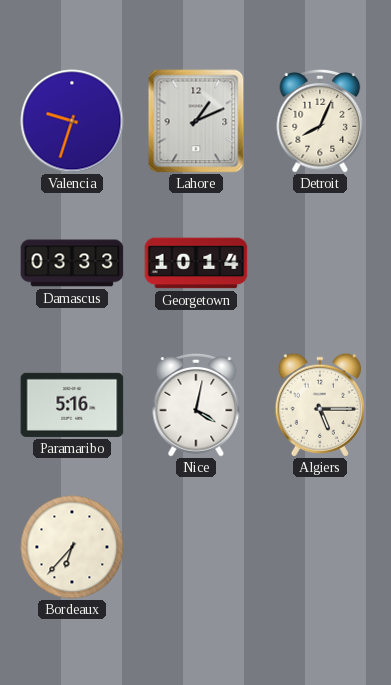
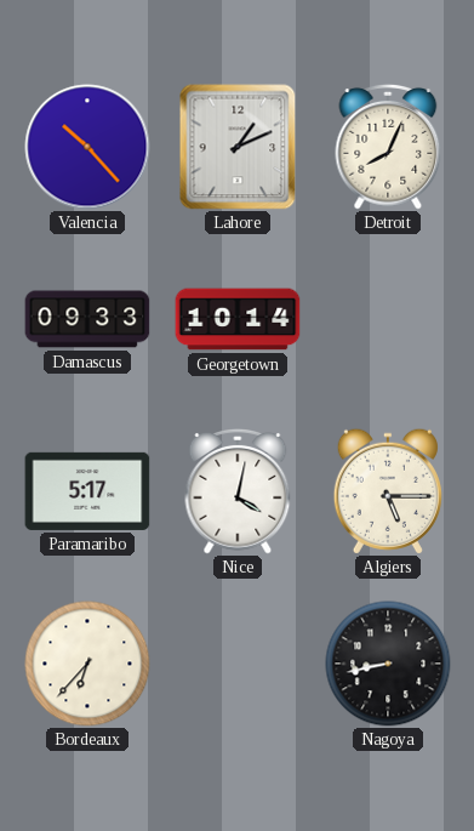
Valencia: 9:33 -> 10:23
Damascus: 03:33 -> 09:33
Paramaribo: 5:16 -> 5:17
Nagoya: none -> 8:43
